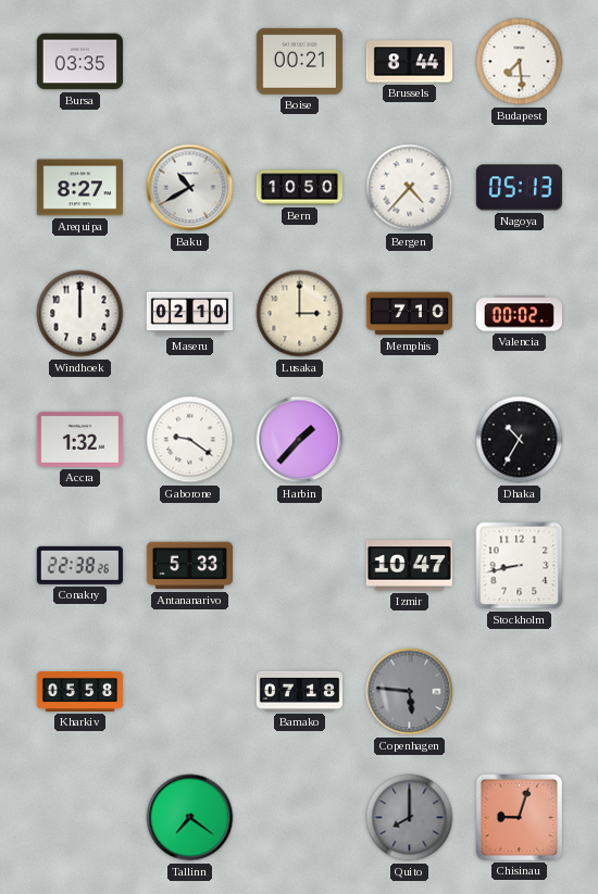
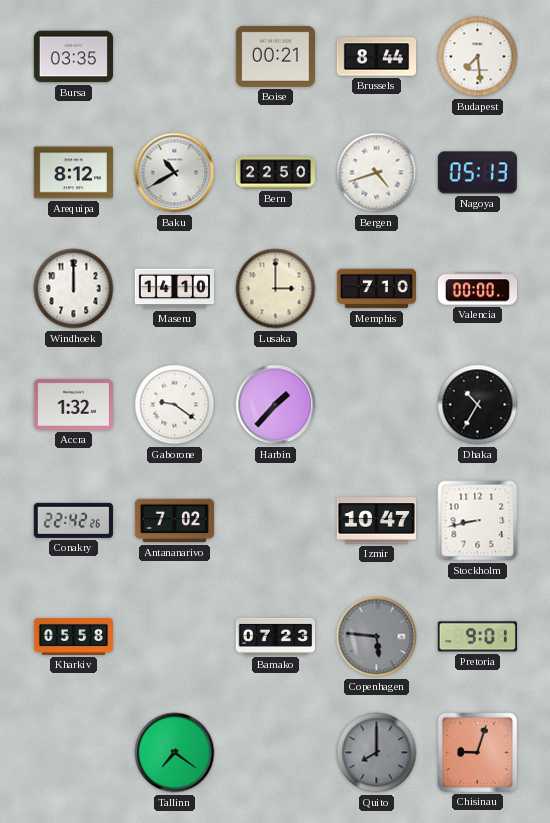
Arequipa: 8:27 -> 8:12
Bern: 10:50 -> 22:50
Bergen: 4:37 -> 4:42
Maseru: 02:10 -> 14:10
Valencia: 00:02 -> 00:00
Conakry: 22:38 -> 22:42
Antananarivo: 5:33 -> 7:02
Bamako: 07:18 -> 07:23
Pretoria: none -> 9:01
